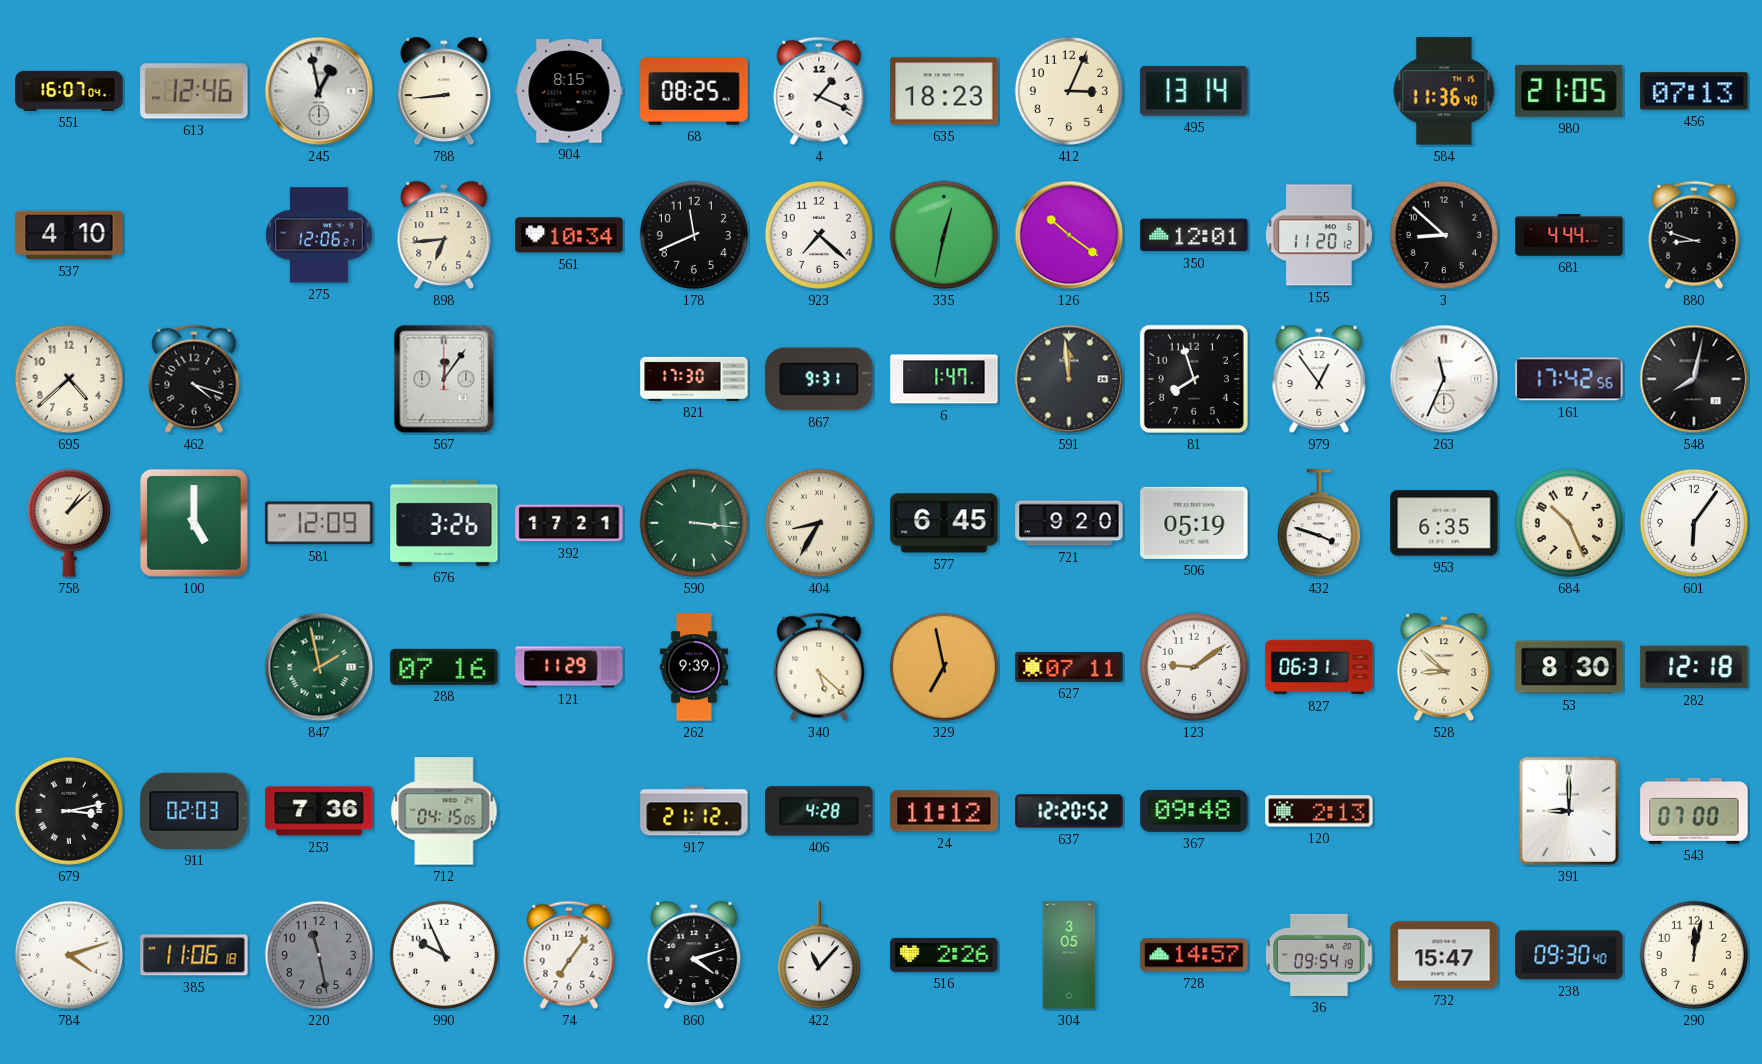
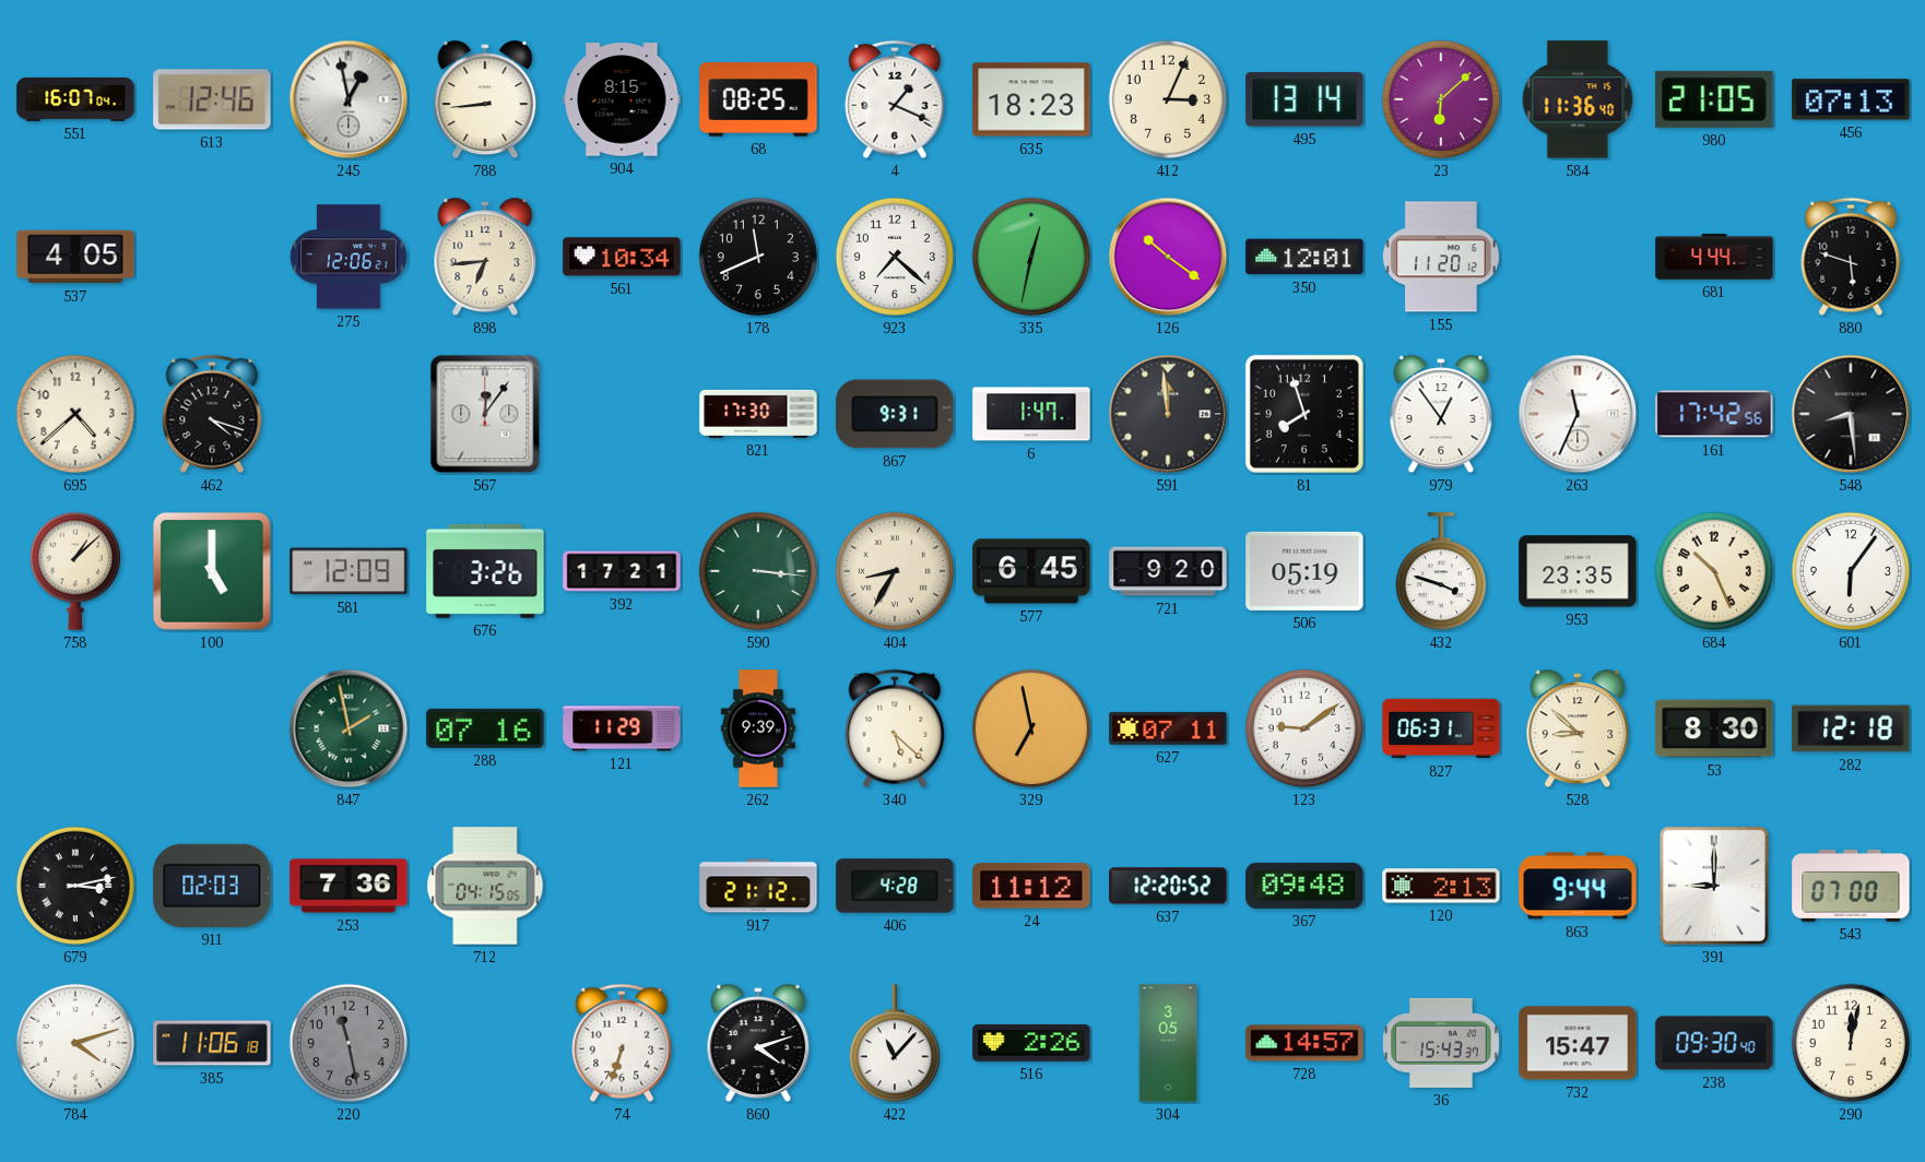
23: none -> 6:08
537: 4:10 -> 4:05
3: 8:52 -> none
880: 8:48 -> 5:48
548: 8:02 -> 8:29
953: 6:35 -> 23:35
863: none -> 9:44
990: 9:56 -> none
74: 7:06 -> 6:33
36: 09:54 -> 15:43
